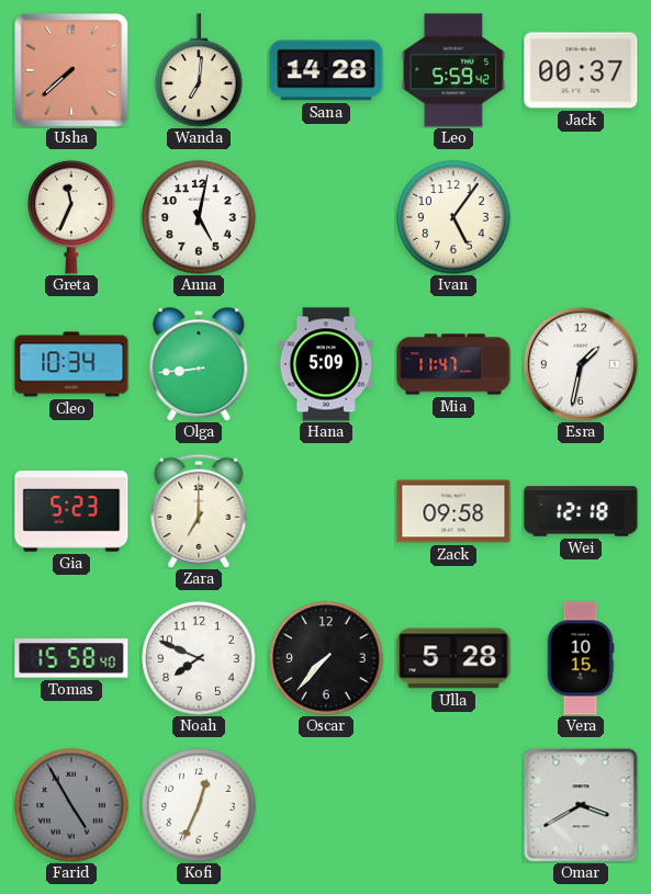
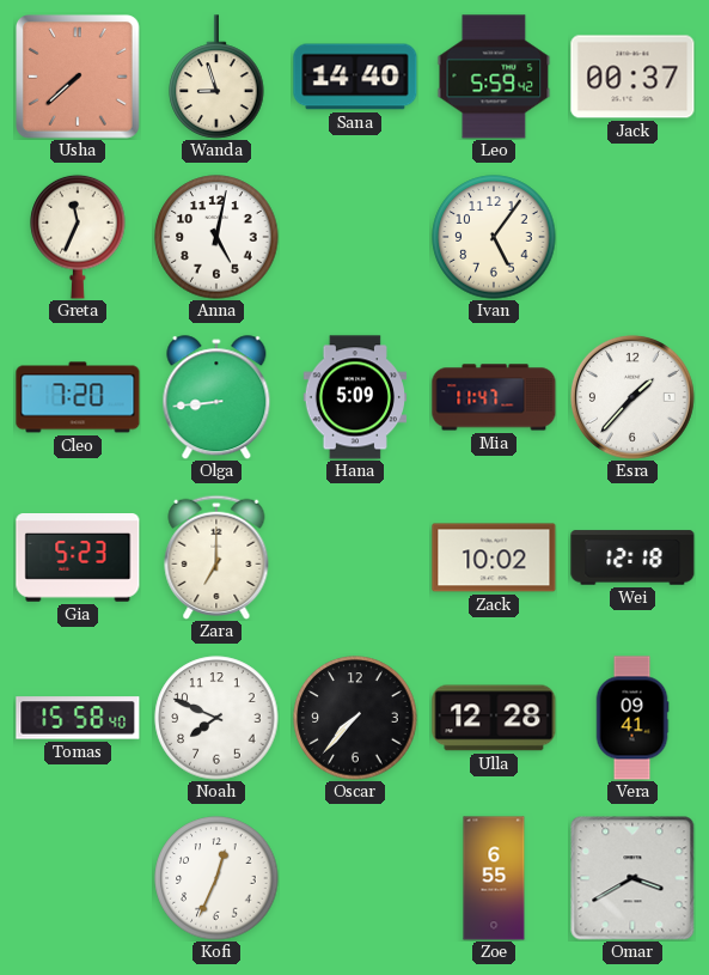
Wanda: 7:01 -> 8:57
Sana: 14:28 -> 14:40
Cleo: 10:34 -> 7:20
Esra: 1:32 -> 1:37
Zack: 09:58 -> 10:02
Ulla: 5:28 -> 12:28
Vera: 10:15 -> 09:41
Farid: 4:55 -> none
Zoe: none -> 6:55
